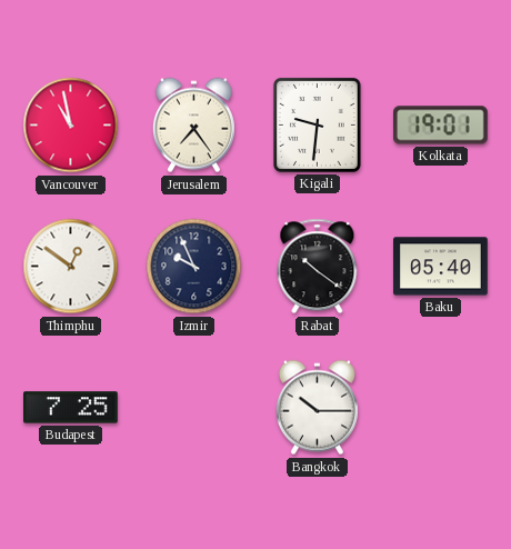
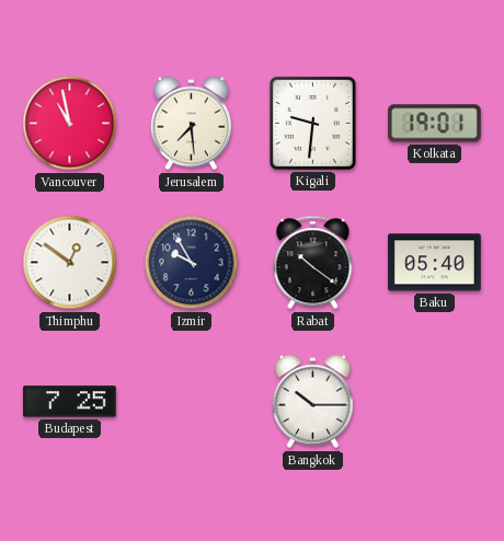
Jerusalem: 7:24 -> 7:29
Izmir: 9:56 -> 9:55
